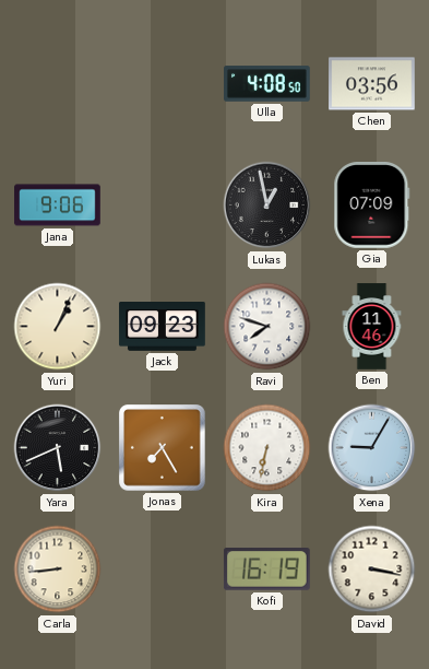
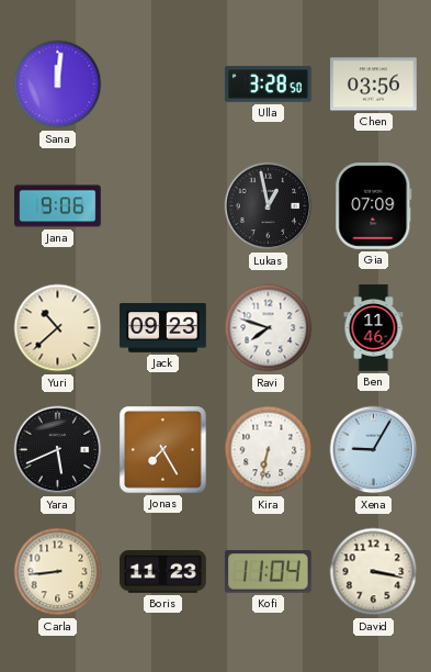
Sana: none -> 12:01
Ulla: 4:08 -> 3:28
Yuri: 1:04 -> 10:38
Boris: none -> 11:23
Kofi: 16:19 -> 11:04
